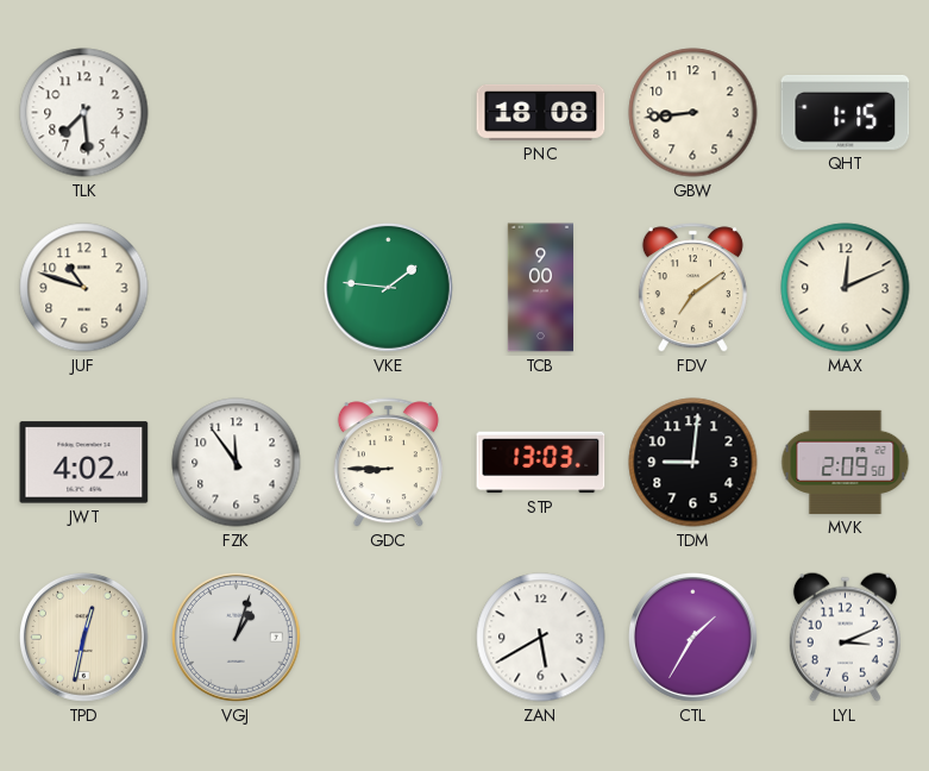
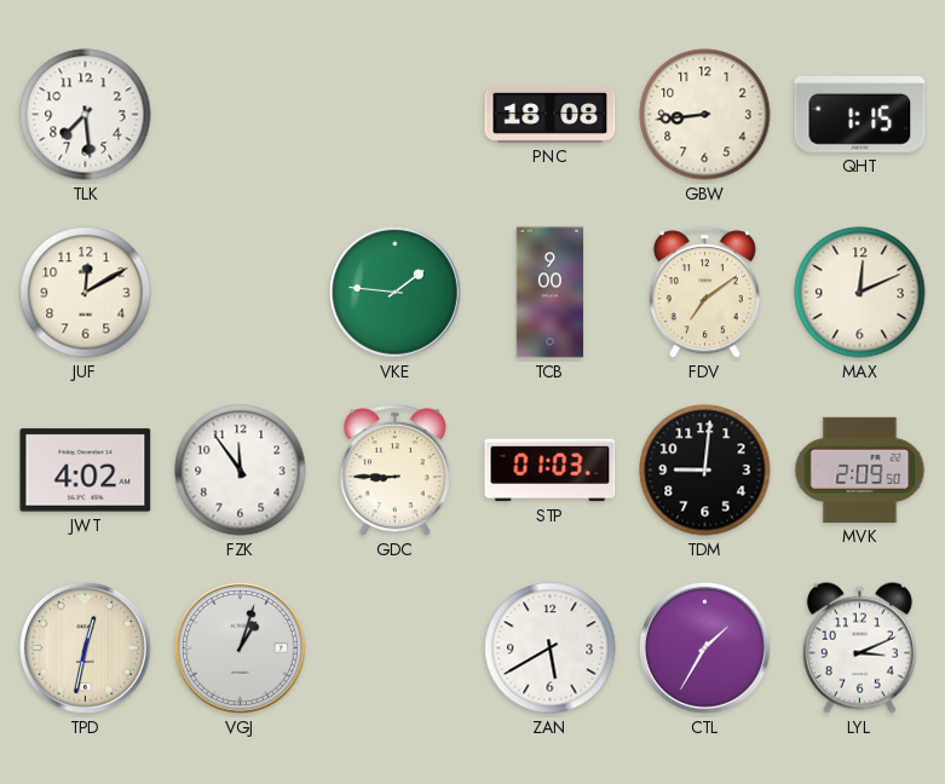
JUF: 10:48 -> 12:10
STP: 13:03 -> 01:03
